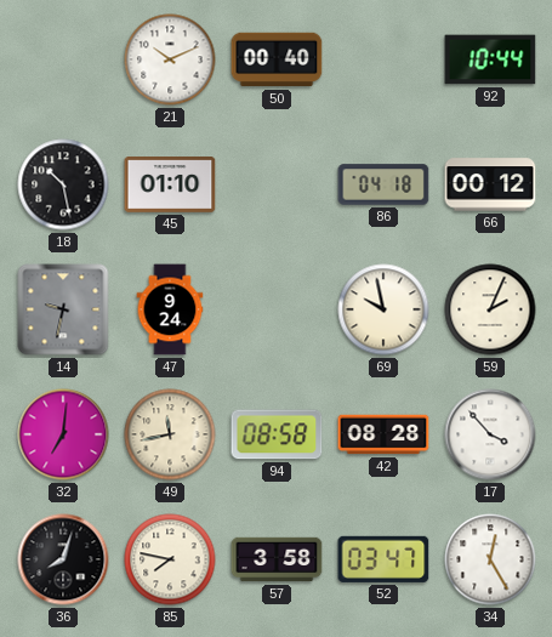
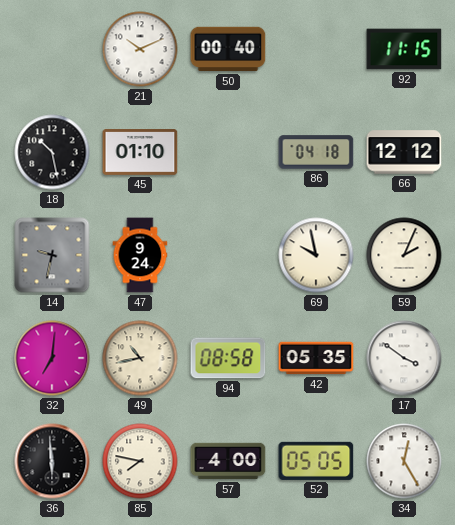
92: 10:44 -> 11:15
66: 00:12 -> 12:12
49: 11:43 -> 10:43
42: 08:28 -> 05:35
17: 3:53 -> 3:51
36: 8:03 -> 5:59
57: 3:58 -> 4:00
52: 03:47 -> 05:05
